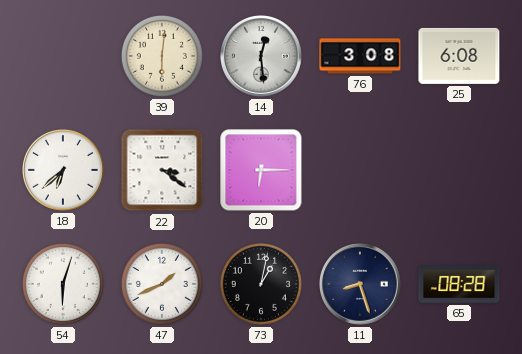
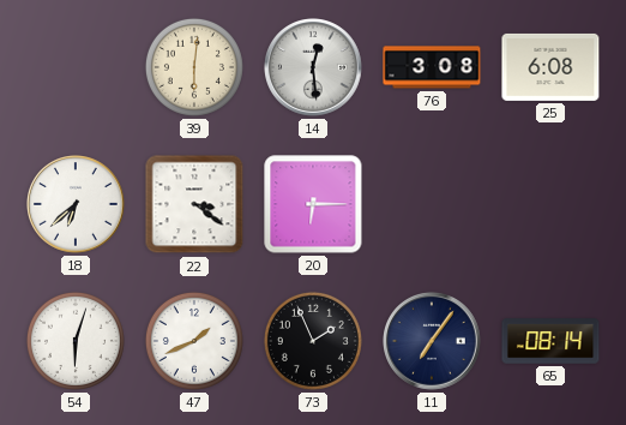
73: 1:02 -> 1:56
11: 8:27 -> 7:06
65: 08:28 -> 08:14
